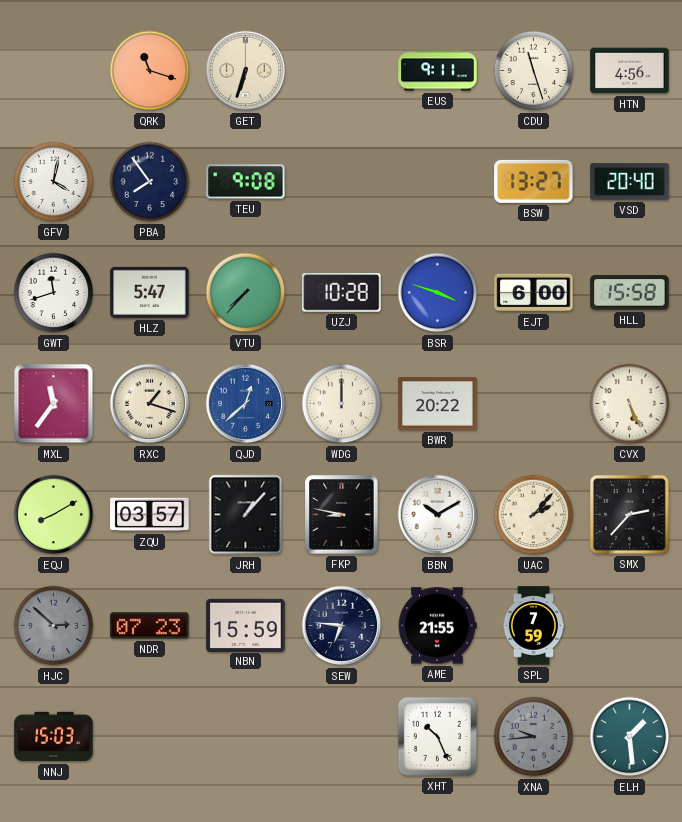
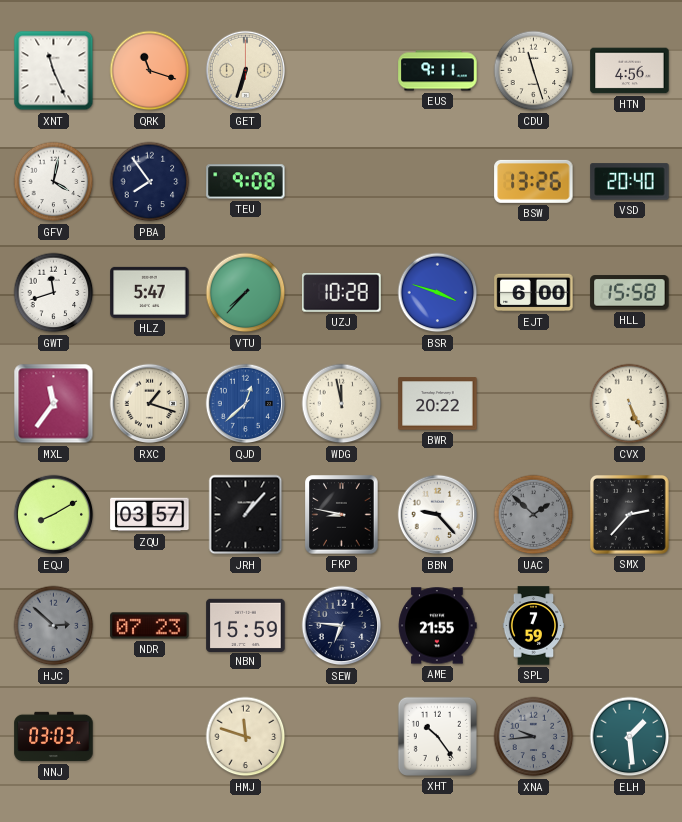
XNT: none -> 11:26
BSW: 13:27 -> 13:26
WDG: 12:00 -> 11:58
BBN: 10:10 -> 9:23
UAC: 2:07 -> 1:52
UAC dial: cream -> grey
NNJ: 15:03 -> 03:03
HMJ: none -> 11:48
XHT: 10:26 -> 10:24
